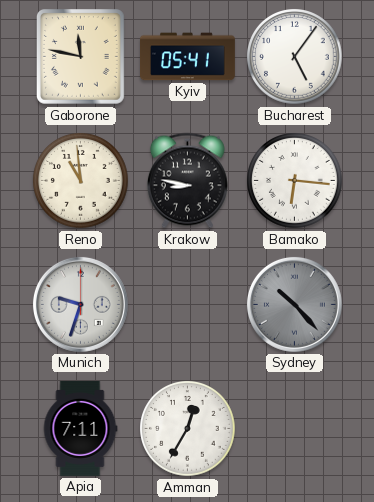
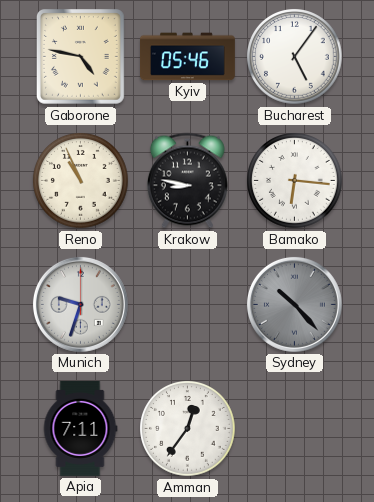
Gaborone: 11:47 -> 4:47
Kyiv: 05:41 -> 05:46
Reno: 10:59 -> 10:56
Amman: 12:35 -> 12:36
